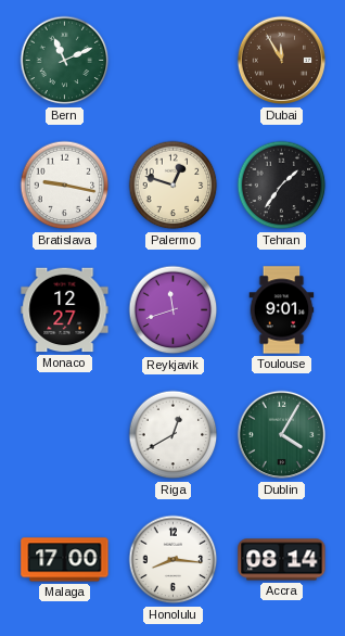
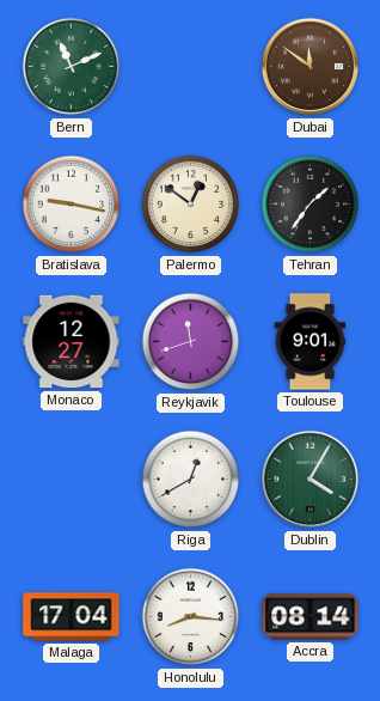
Dubai: 11:55 -> 11:51
Palermo: 12:48 -> 12:51
Malaga: 17:00 -> 17:04
